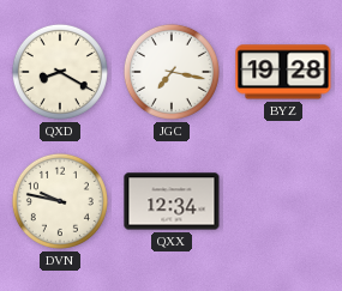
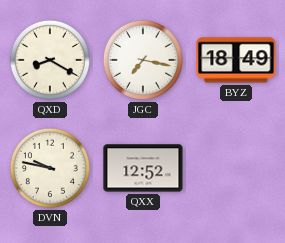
BYZ: 19:28 -> 18:49
QXX: 12:34 -> 12:52
